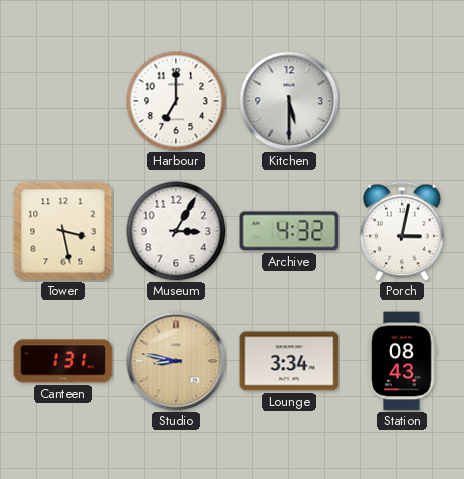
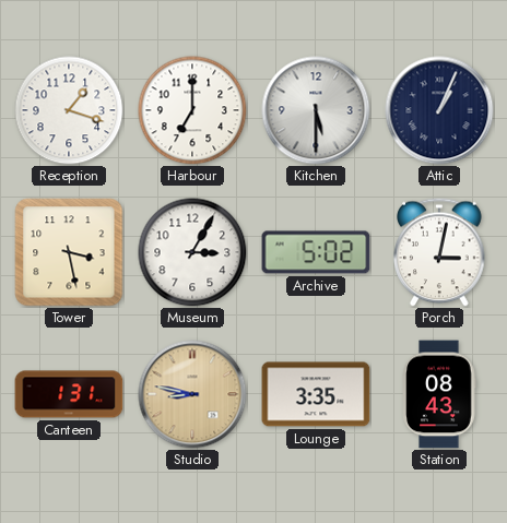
Reception: none -> 1:18
Attic: none -> 1:04
Archive: 4:32 -> 5:02
Lounge: 3:34 -> 3:35
